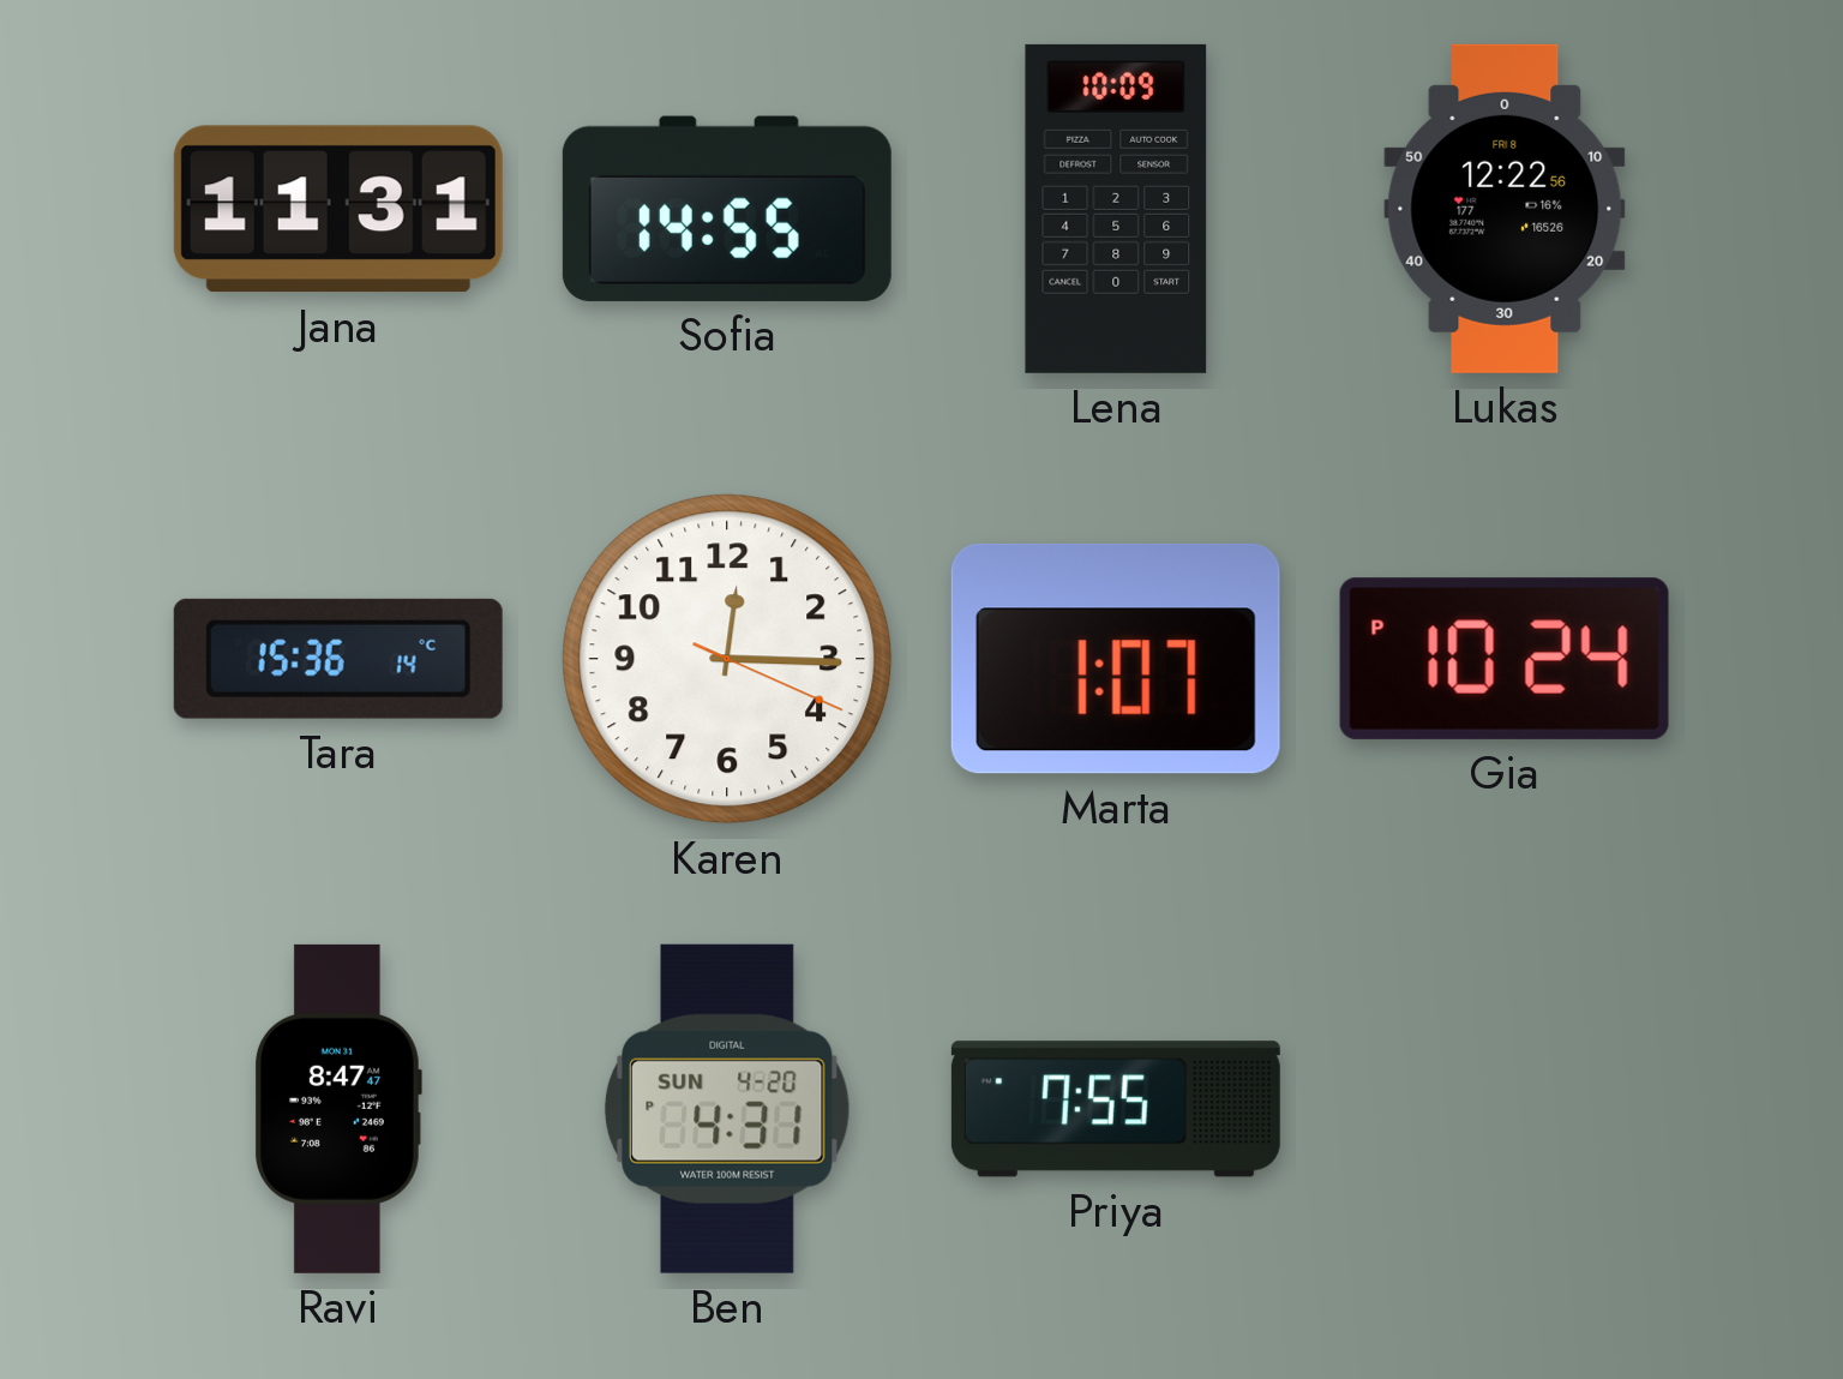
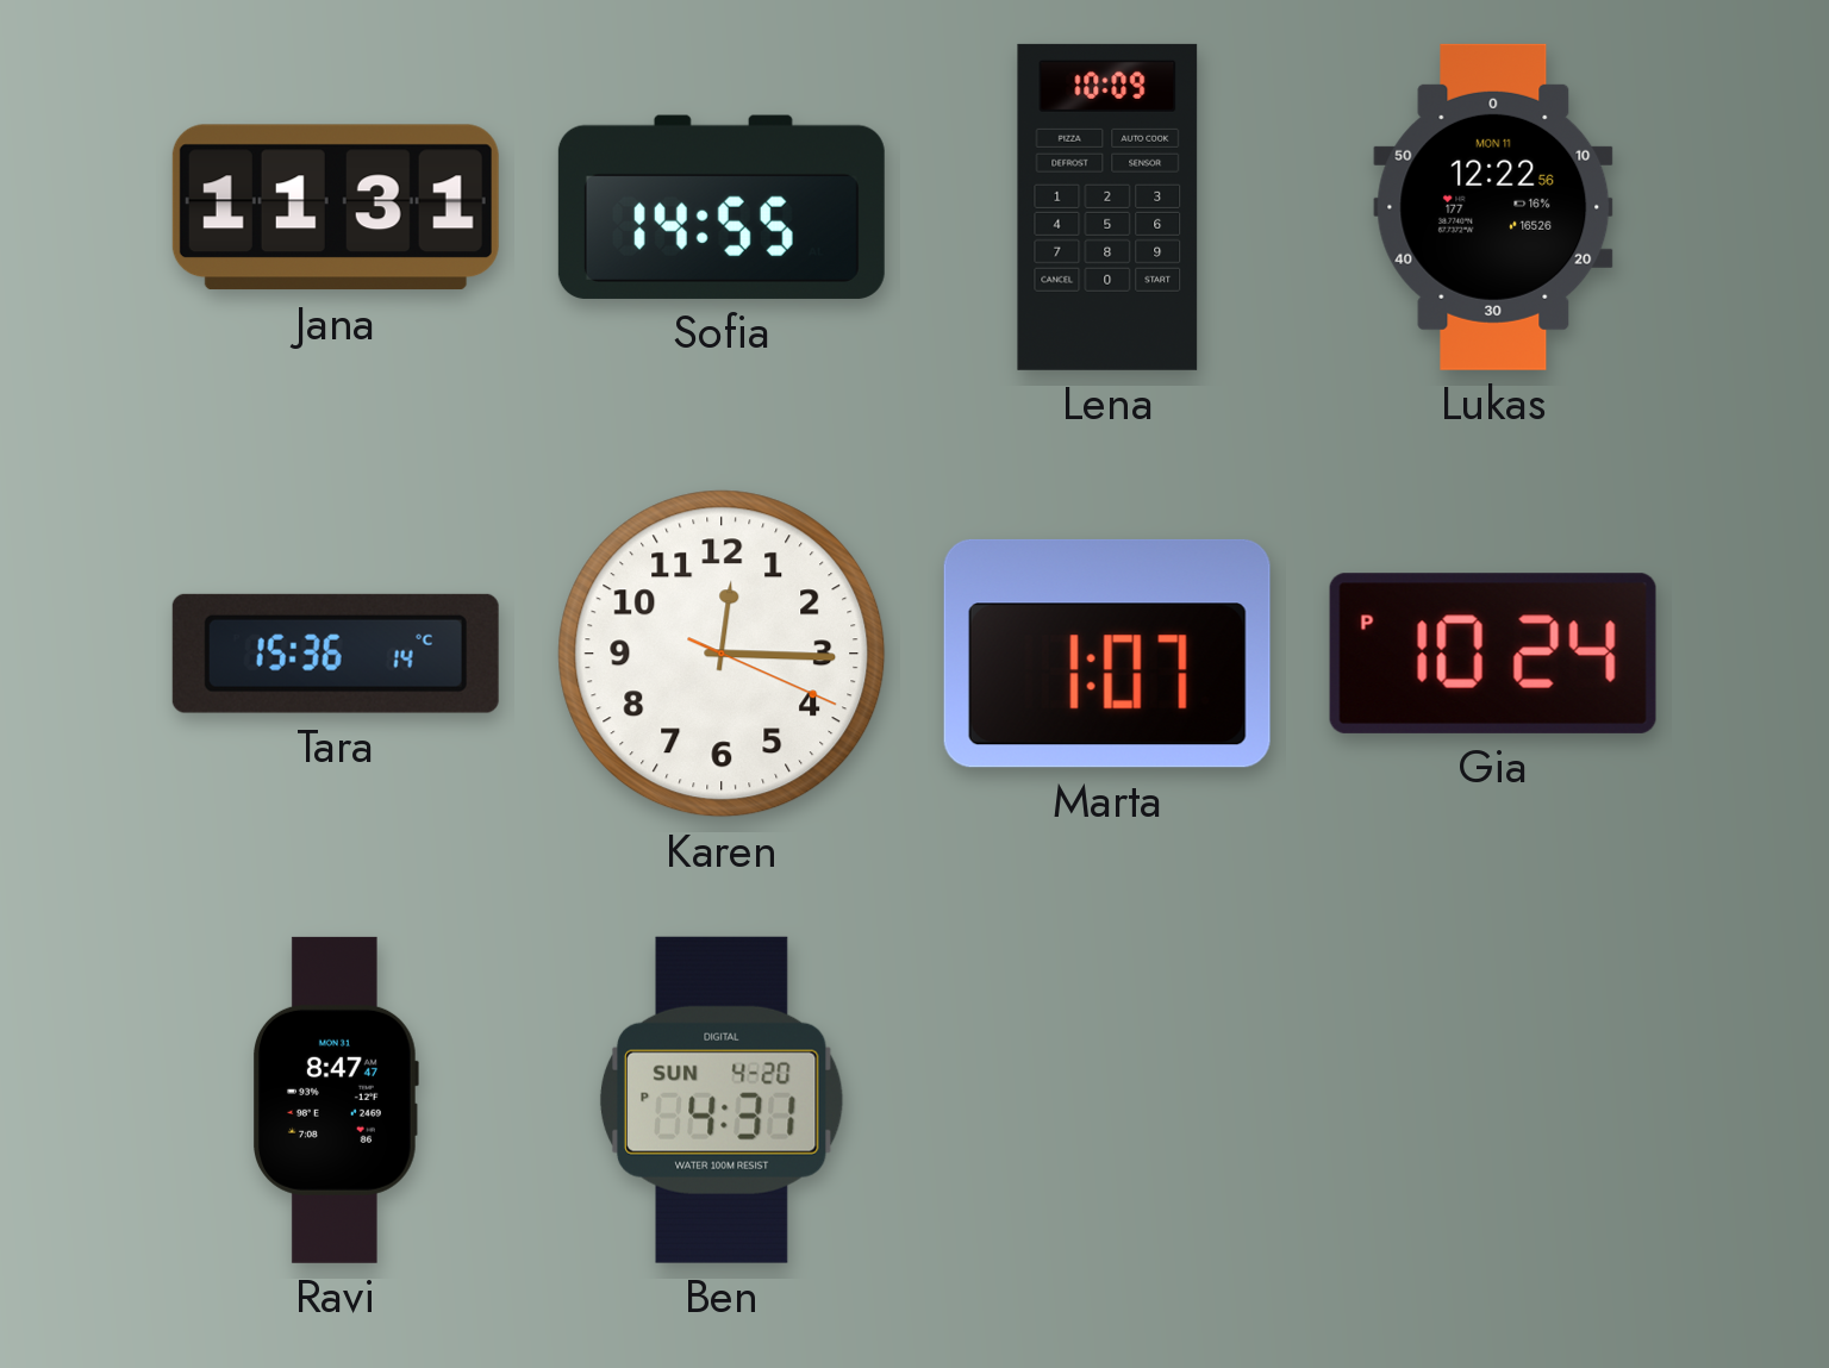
Lukas date: FRI 8 -> MON 11
Priya: 7:55 -> none
